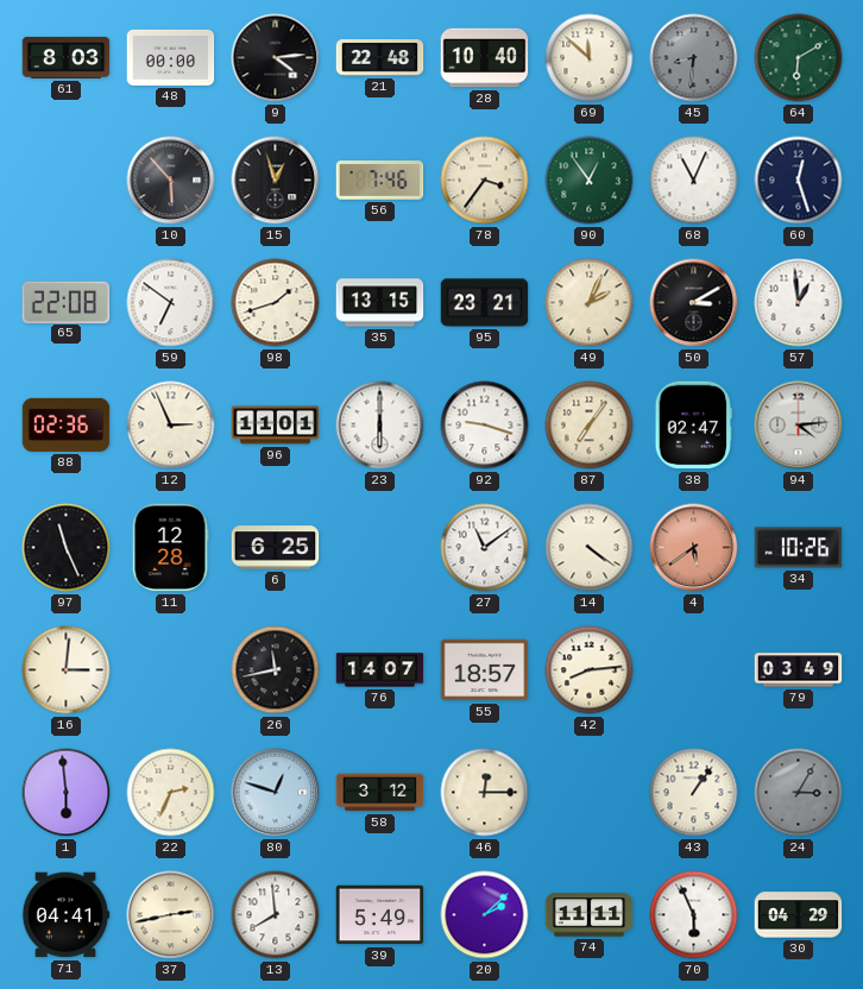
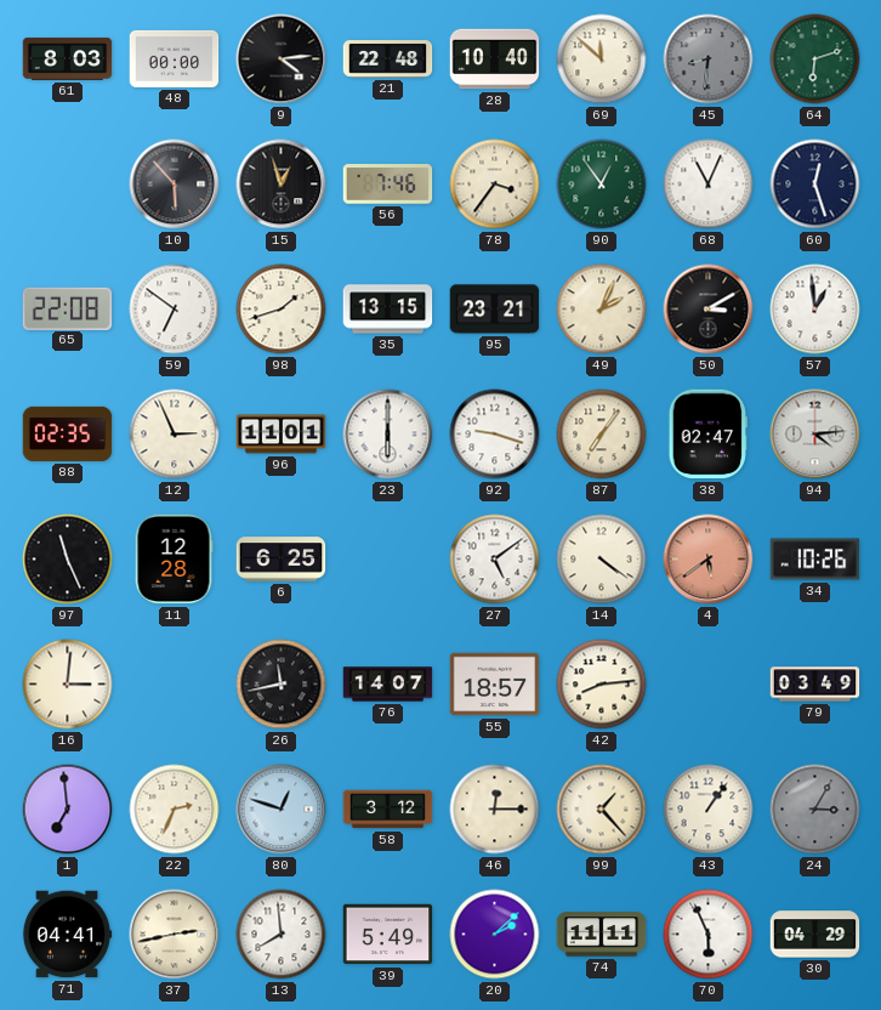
64: 6:10 -> 6:12
88: 02:36 -> 02:35
27: 11:09 -> 5:09
1: 5:59 -> 6:59
99: none -> 1:23
